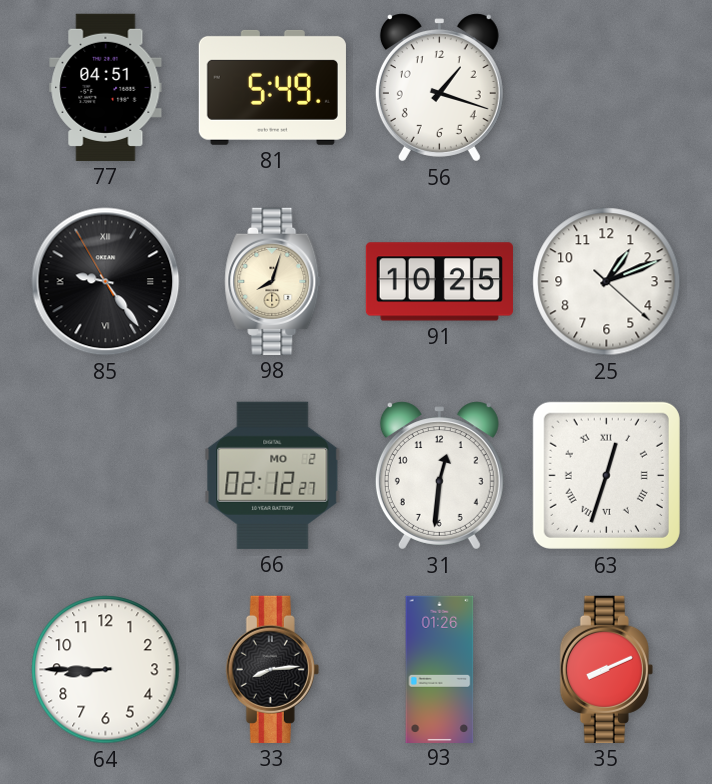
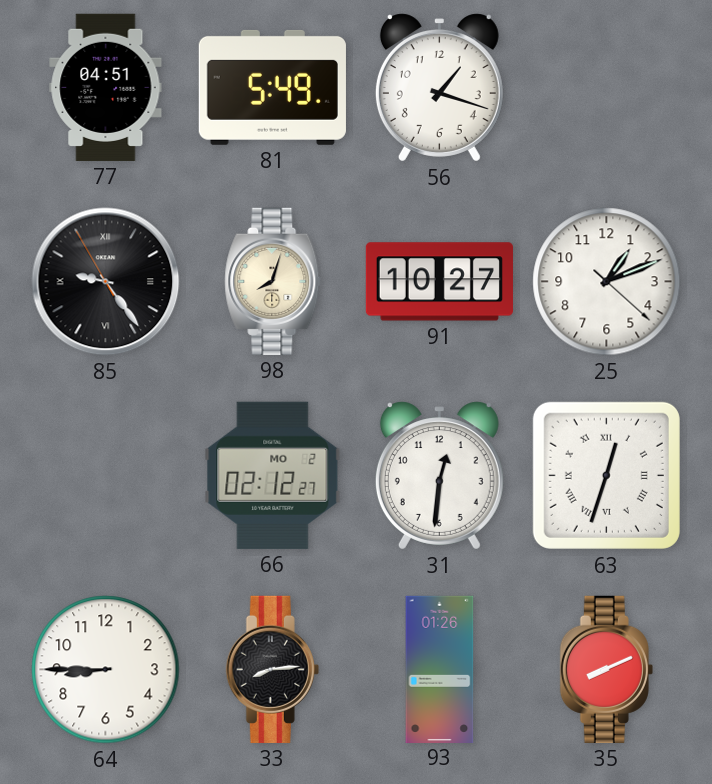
91: 10:25 -> 10:27
